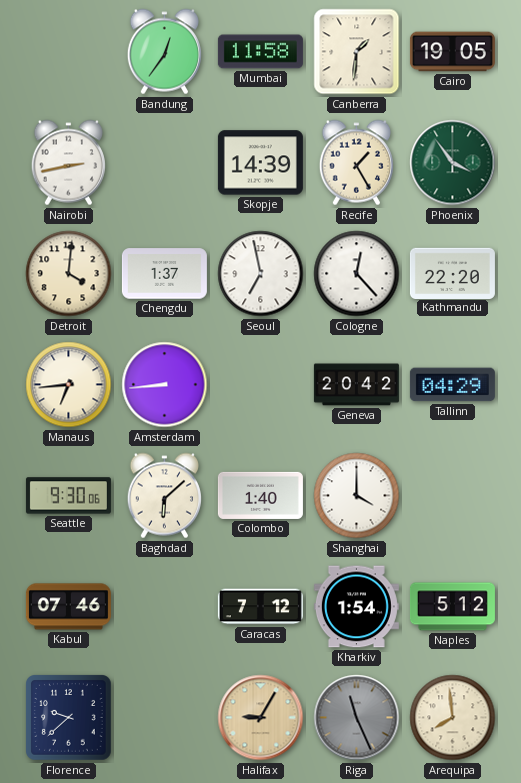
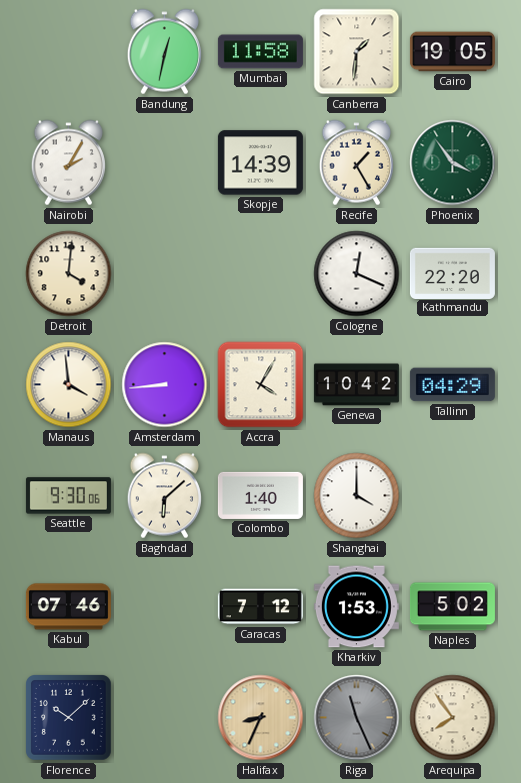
Bandung: 12:36 -> 12:32
Nairobi: 2:43 -> 2:05
Chengdu: 1:37 -> none
Seoul: 6:58 -> none
Cologne: 12:23 -> 12:19
Manaus: 6:44 -> 3:59
Accra: none -> 4:05
Geneva: 20:42 -> 10:42
Kharkiv: 1:54 -> 1:53
Naples: 5:12 -> 5:02
Florence: 9:38 -> 10:08
Halifax: 9:05 -> 8:34
Arequipa: 7:59 -> 7:54
